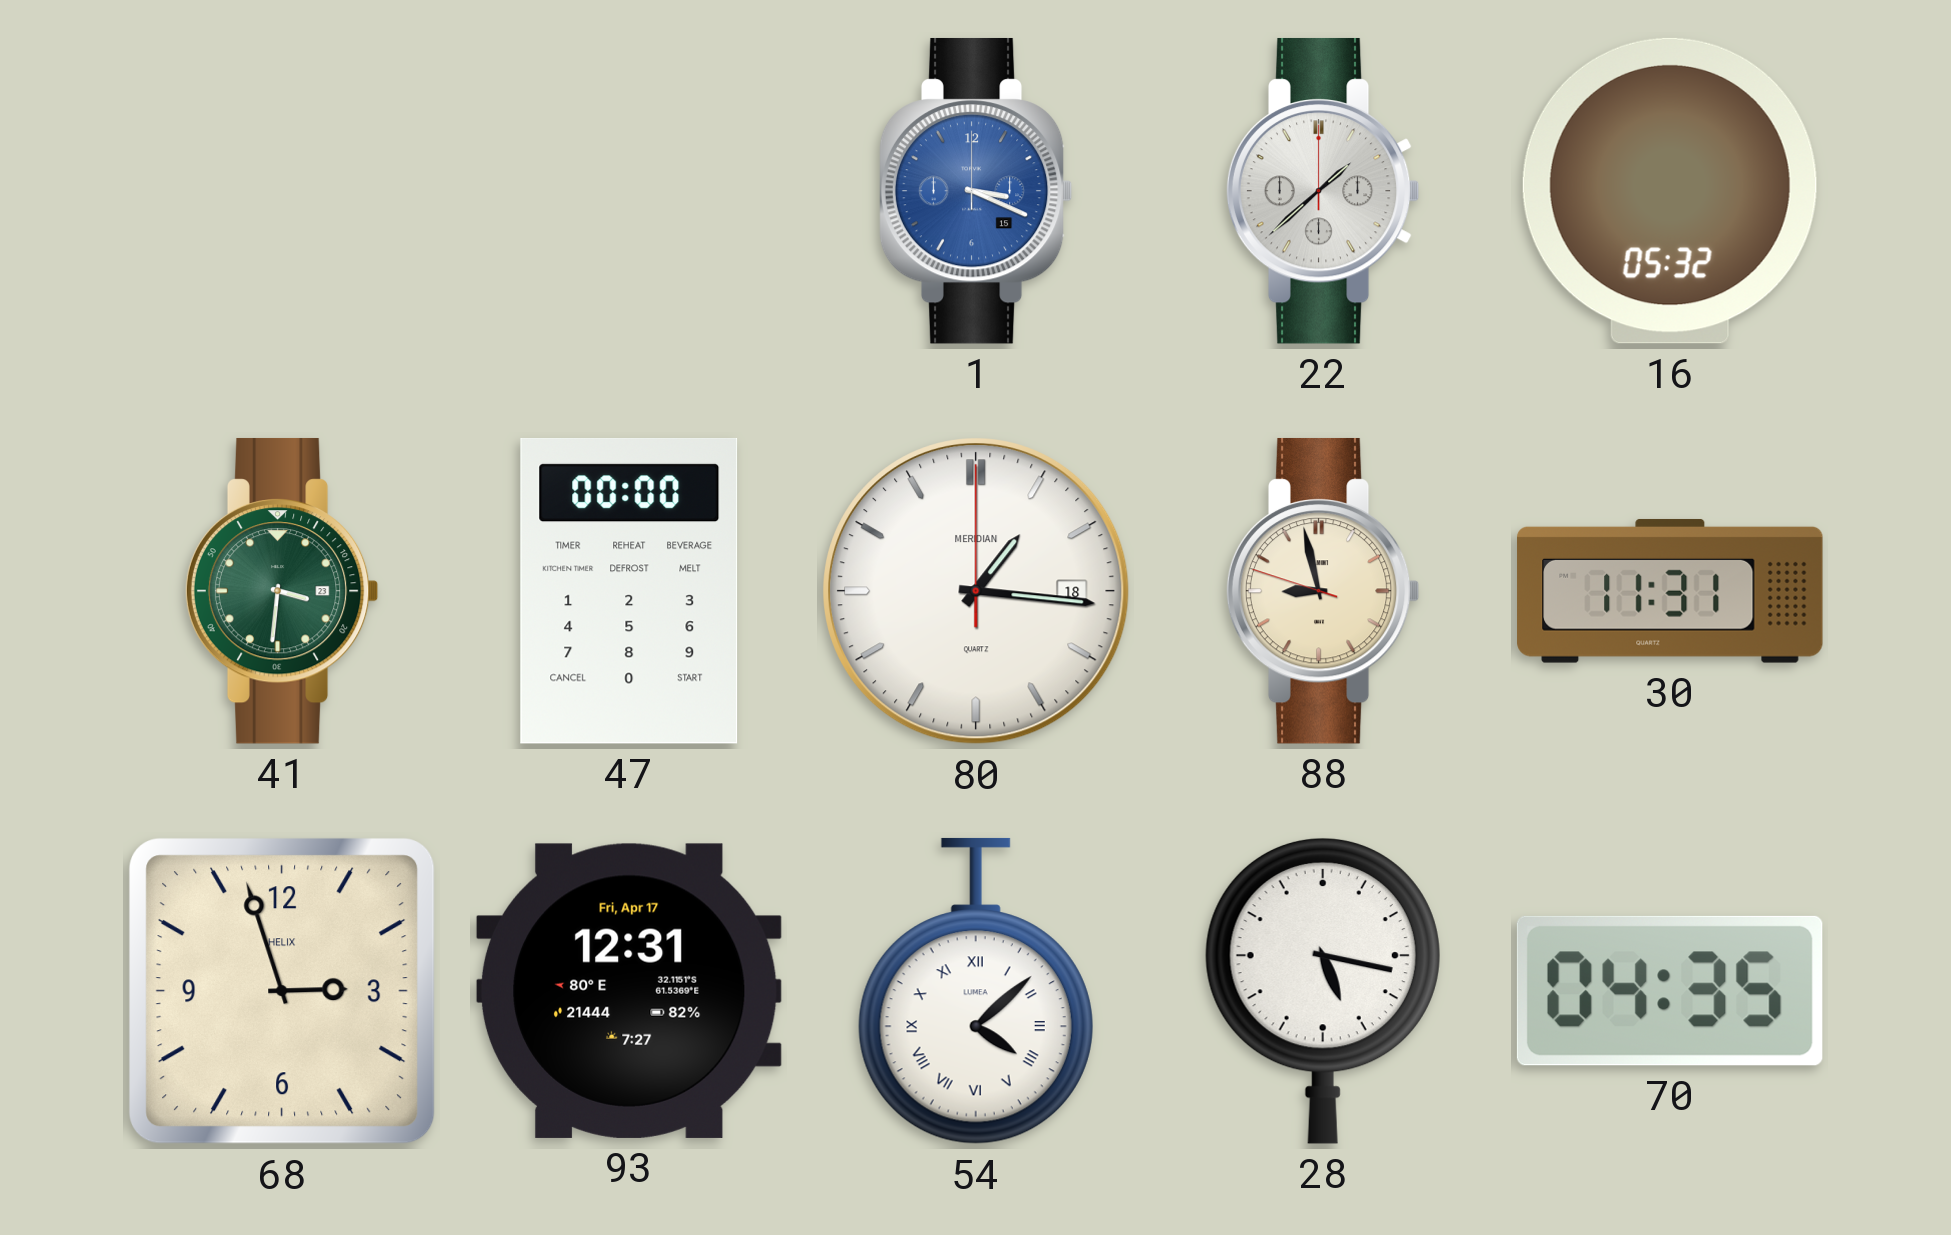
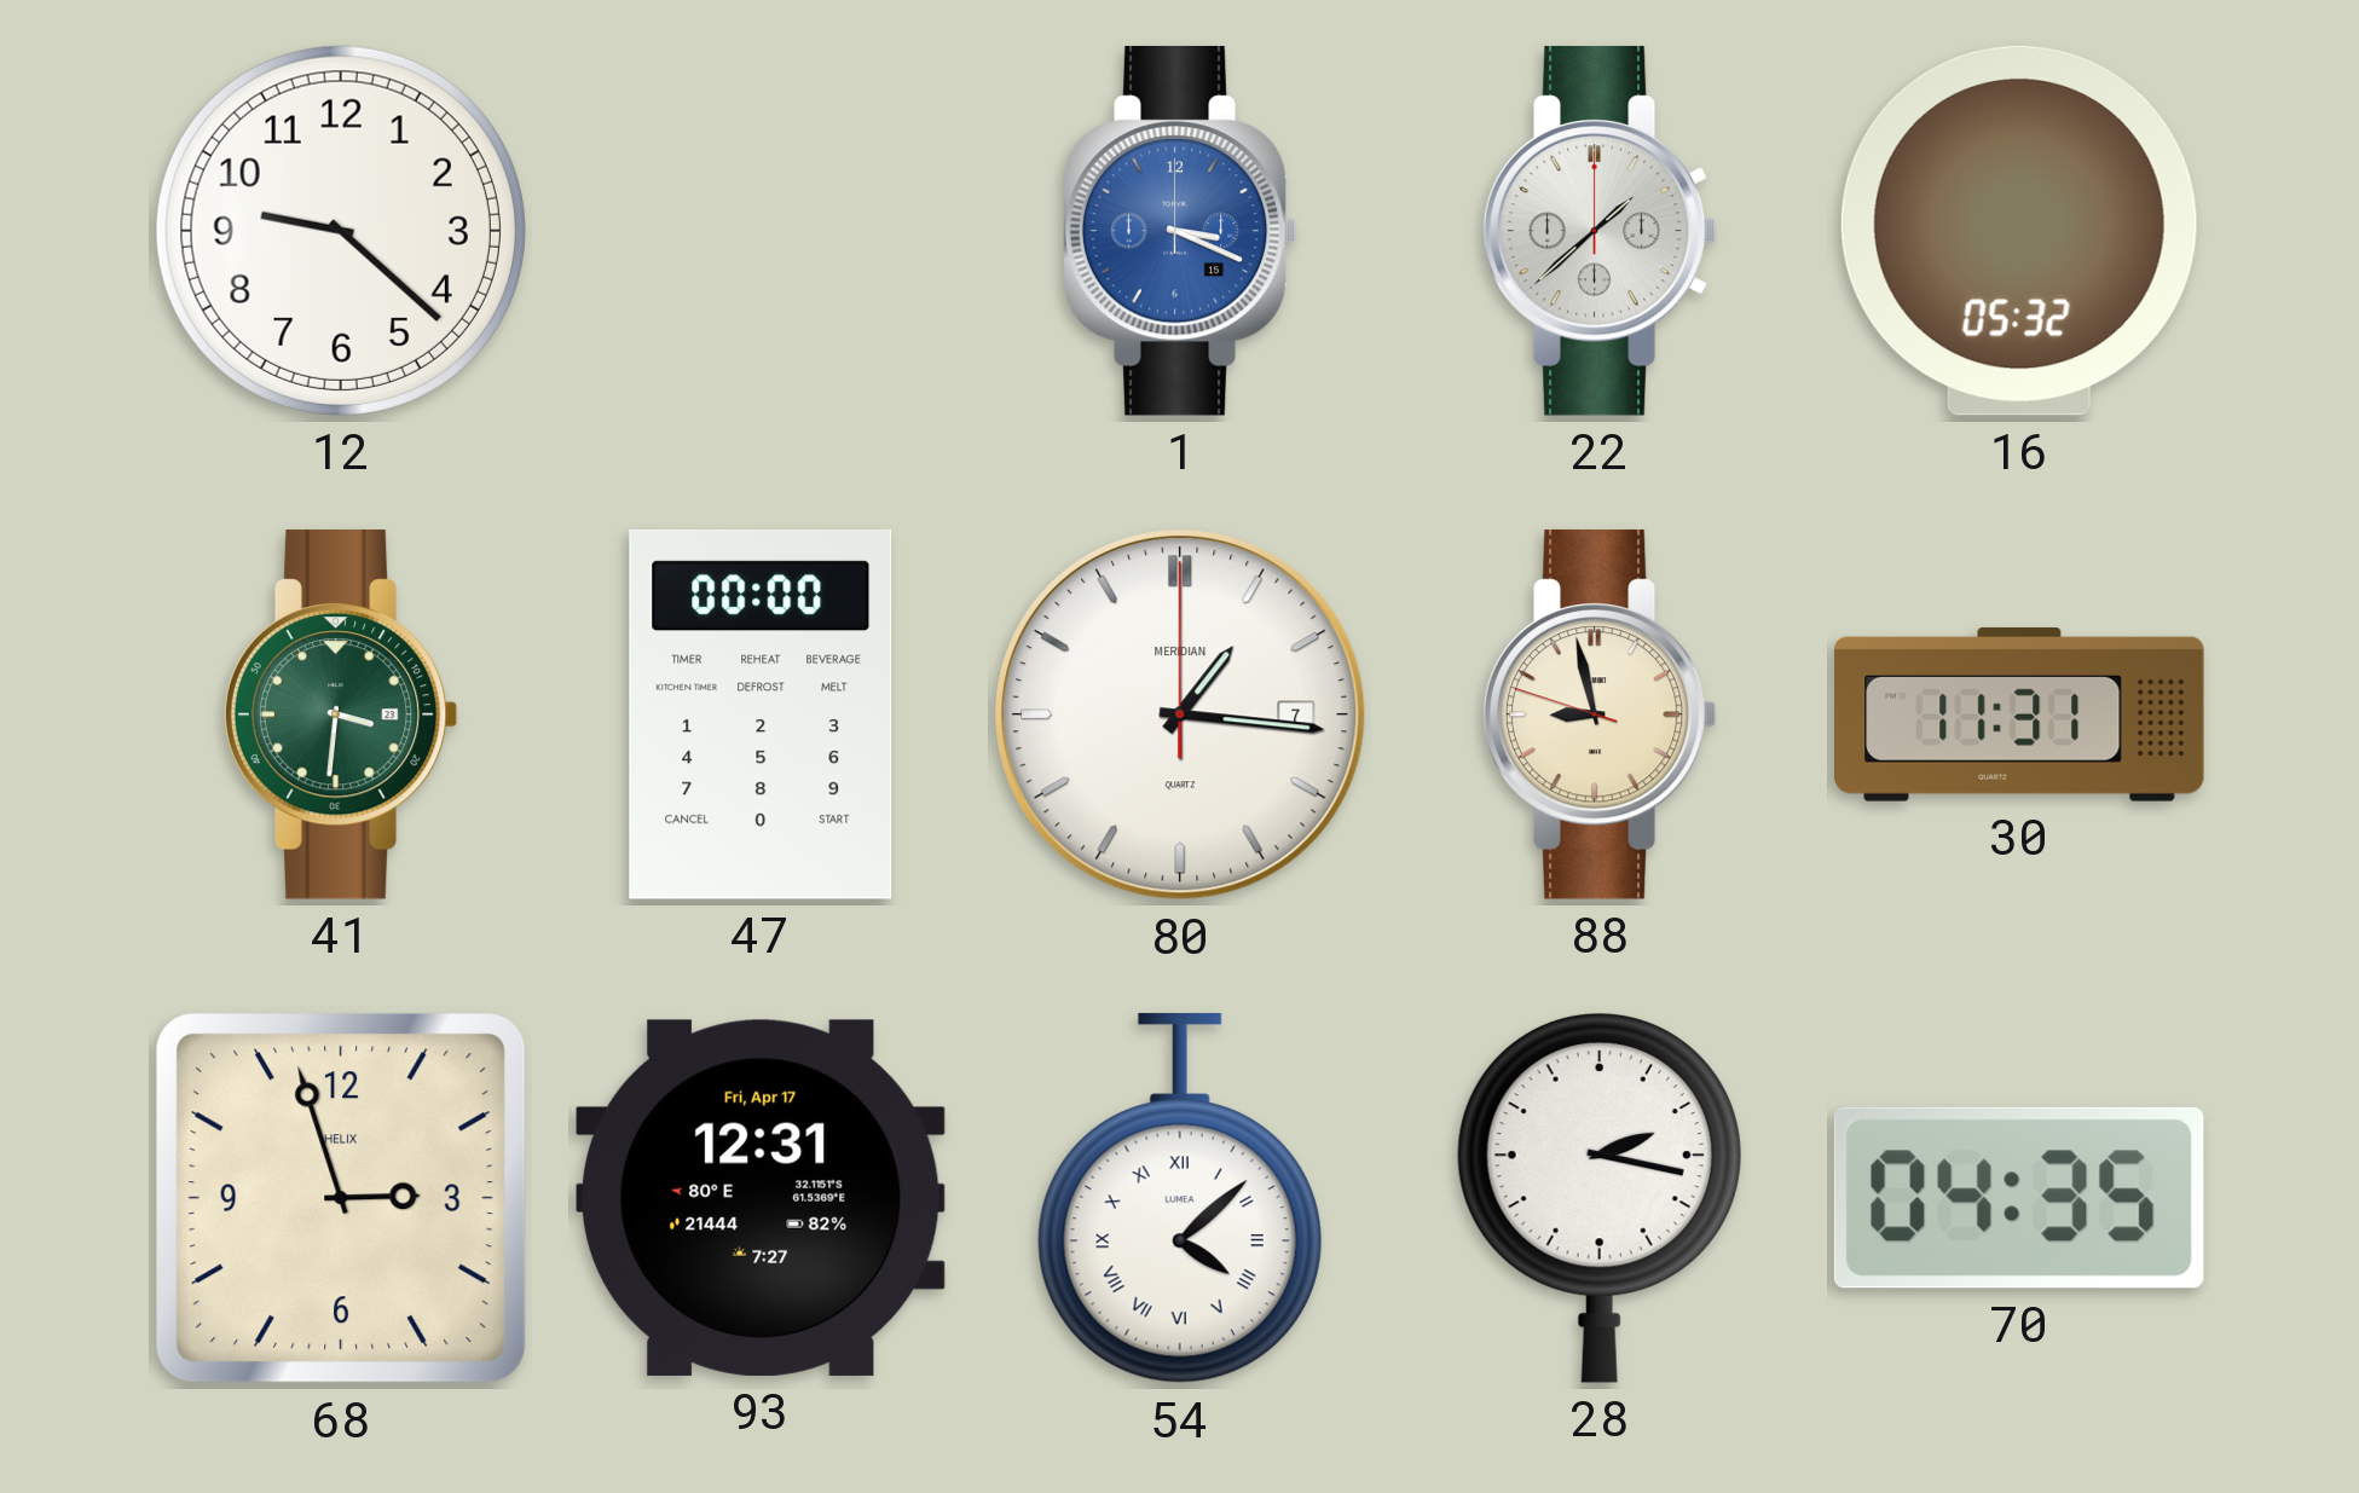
12: none -> 9:22
80 date: 18 -> 7
28: 5:17 -> 2:17
